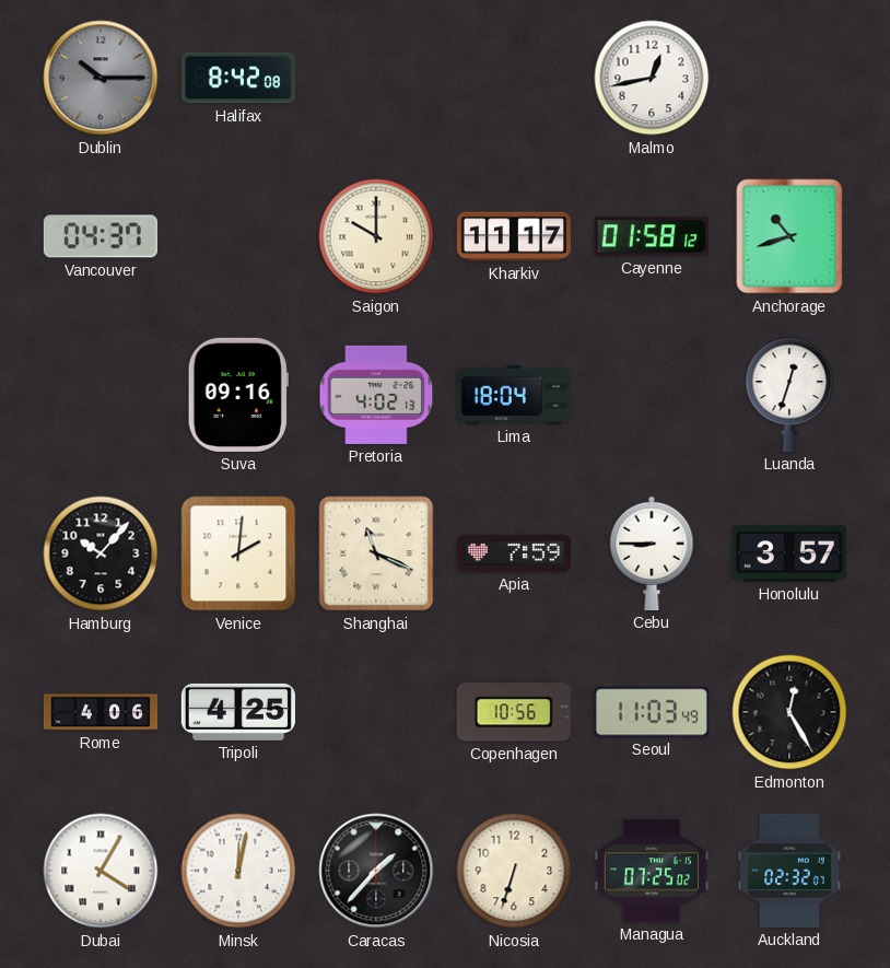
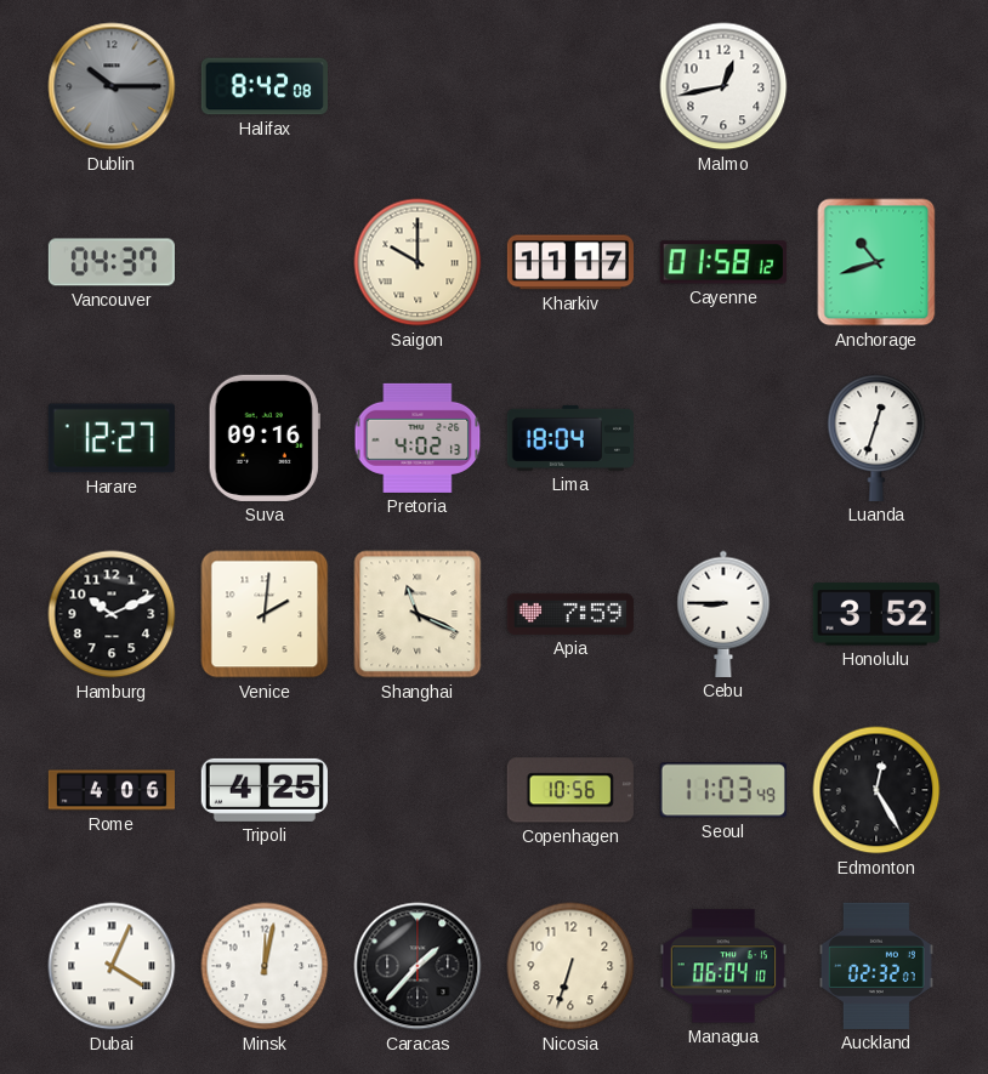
Harare: none -> 12:27
Hamburg: 10:07 -> 10:11
Honolulu: 3:57 -> 3:52
Dubai: 4:05 -> 4:04
Managua: 07:25 -> 06:04
